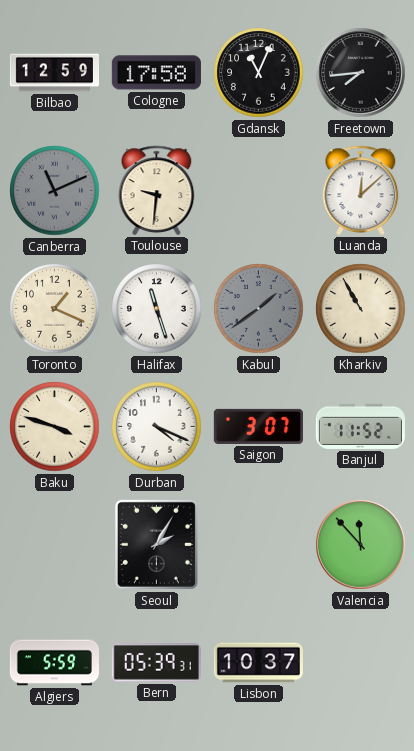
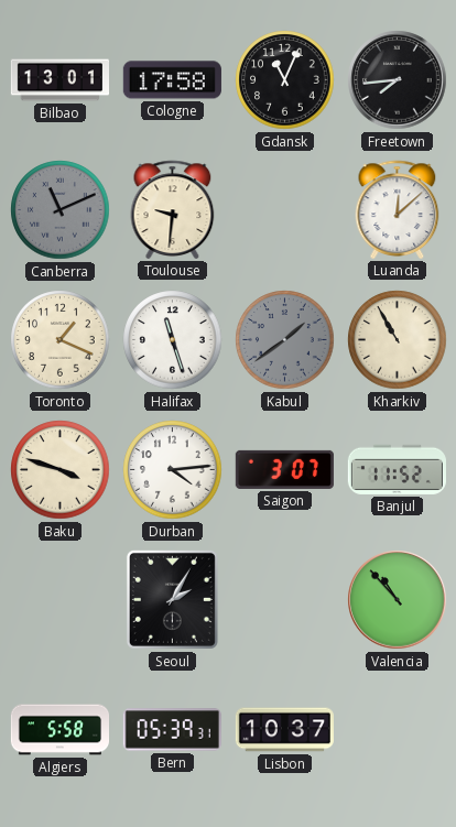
Bilbao: 12:59 -> 13:01
Durban: 4:19 -> 4:14
Valencia: 11:53 -> 10:53
Algiers: 5:59 -> 5:58
